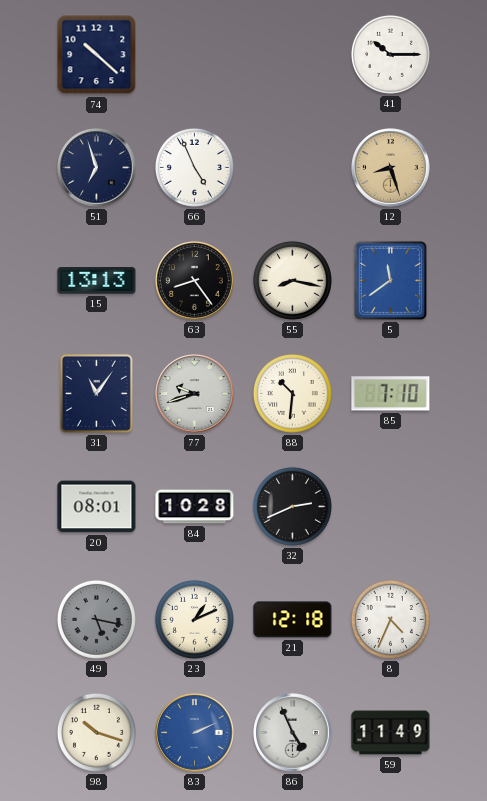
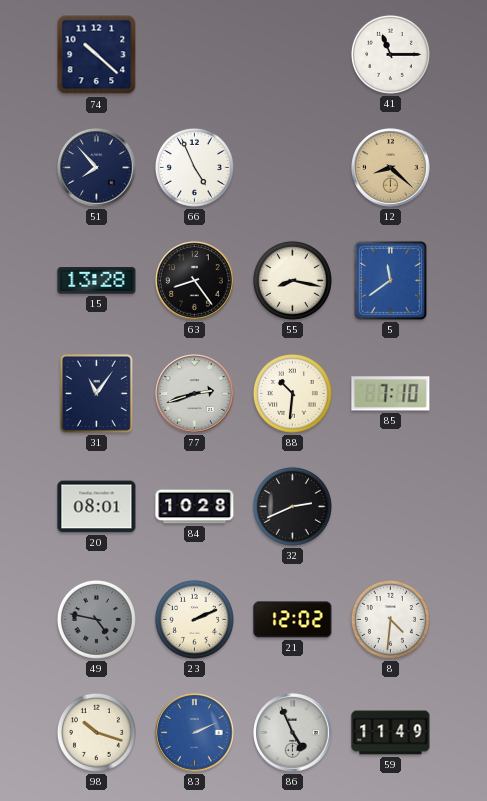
41: 10:15 -> 11:15
51: 6:57 -> 7:53
12: 8:27 -> 8:22
15: 13:13 -> 13:28
77: 9:42 -> 2:42
49: 5:17 -> 4:47
23: 1:11 -> 2:11
21: 12:18 -> 12:02
8: 4:34 -> 4:31
